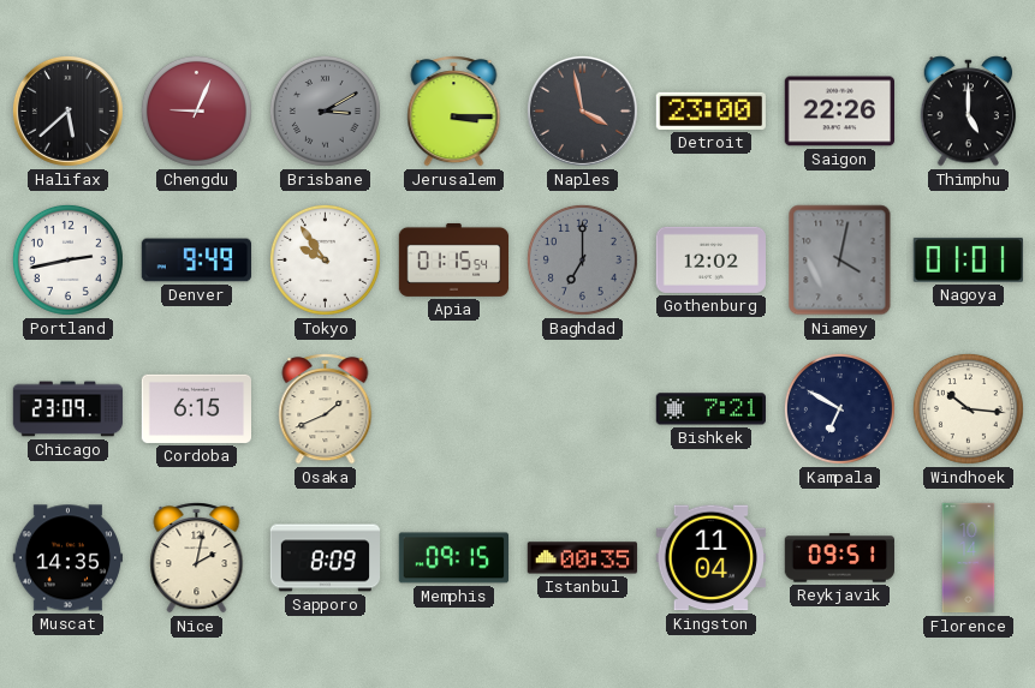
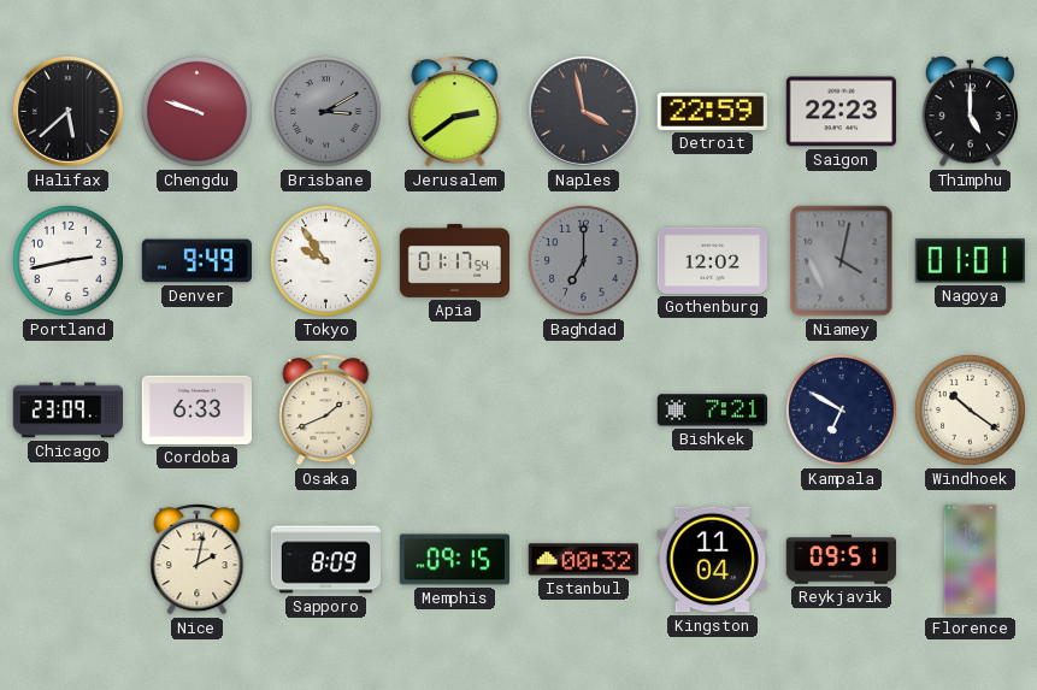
Chengdu: 9:04 -> 9:48
Jerusalem: 3:15 -> 2:39
Detroit: 23:00 -> 22:59
Saigon: 22:26 -> 22:23
Apia: 01:15 -> 01:17
Cordoba: 6:15 -> 6:33
Windhoek: 10:16 -> 10:21
Muscat: 14:35 -> none
Istanbul: 00:35 -> 00:32
